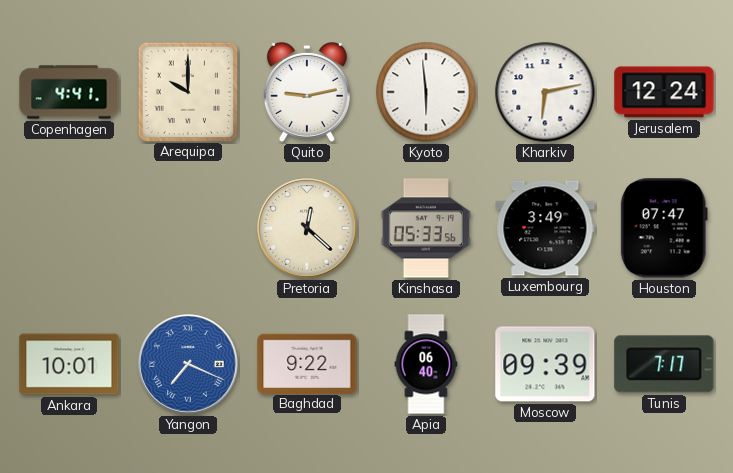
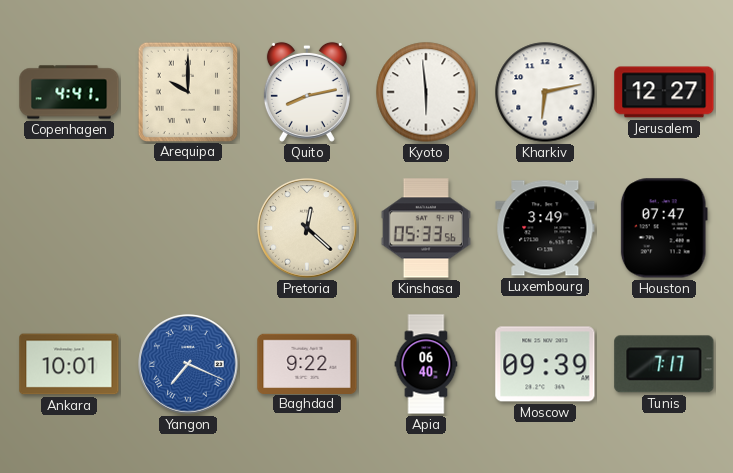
Quito: 9:13 -> 8:13
Jerusalem: 12:24 -> 12:27
